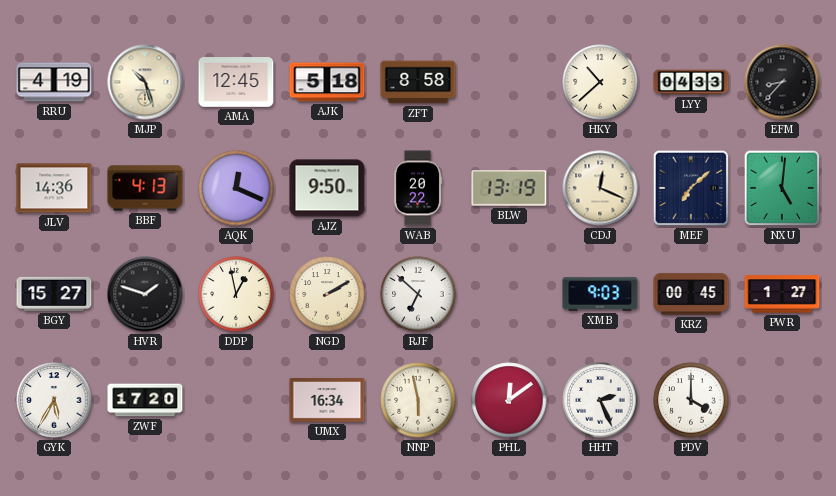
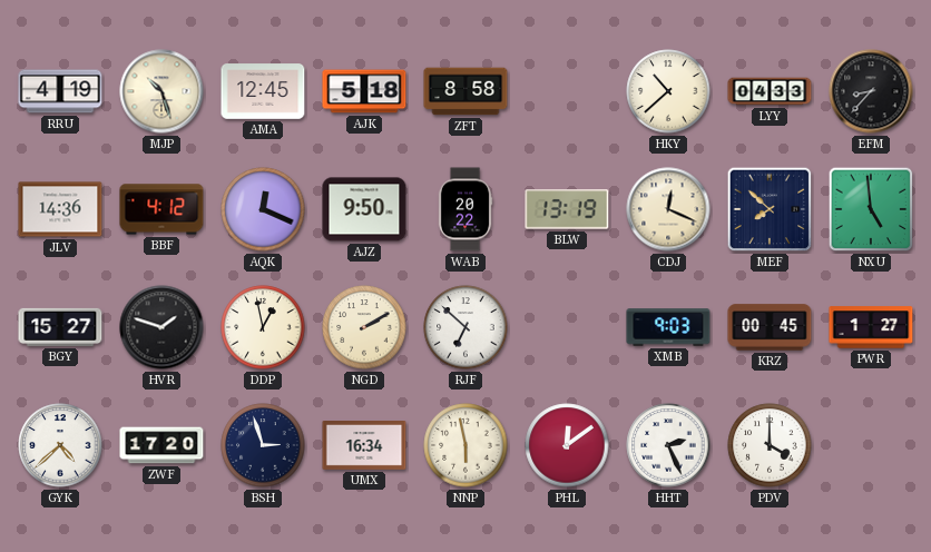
BBF: 4:13 -> 4:12
MEF: 7:08 -> 7:52
NXU: 5:01 -> 4:59
GYK: 5:35 -> 4:38
BSH: none -> 2:57
